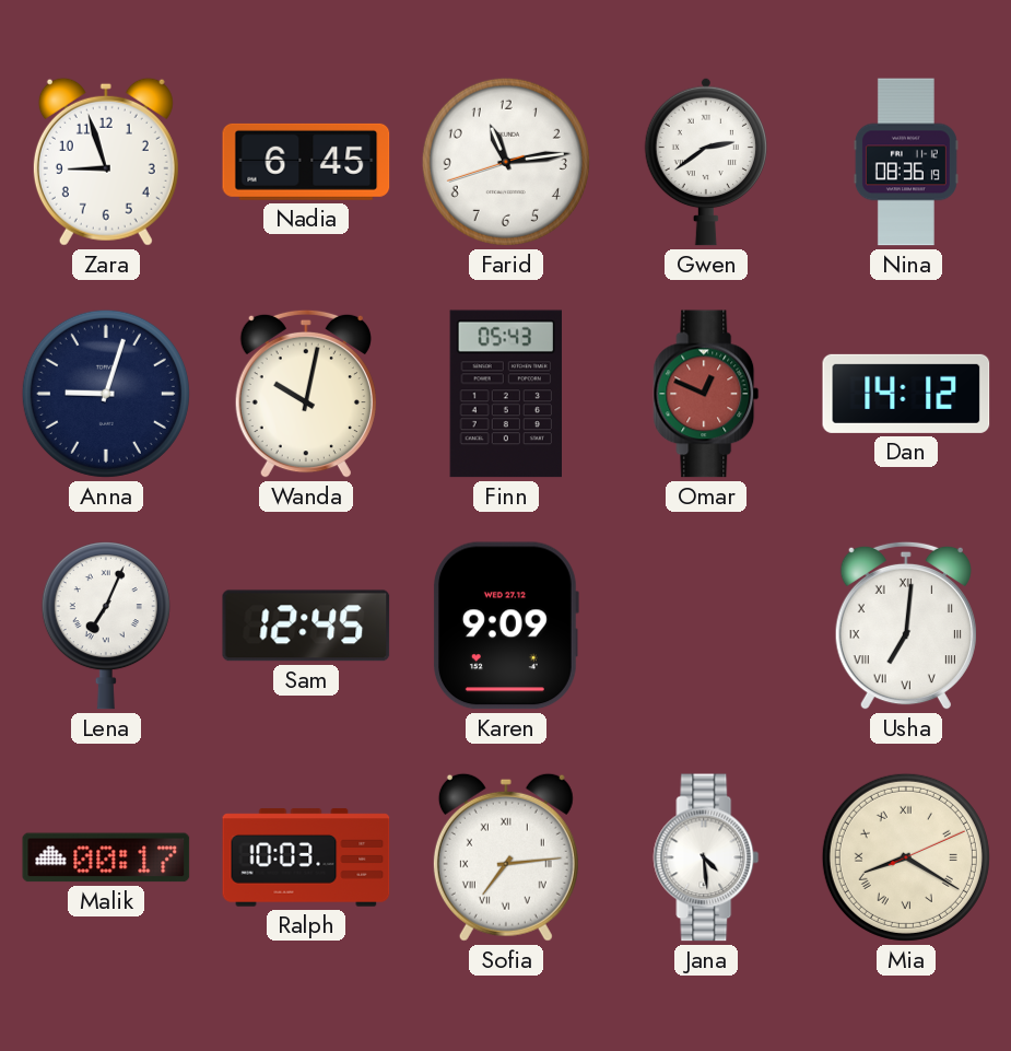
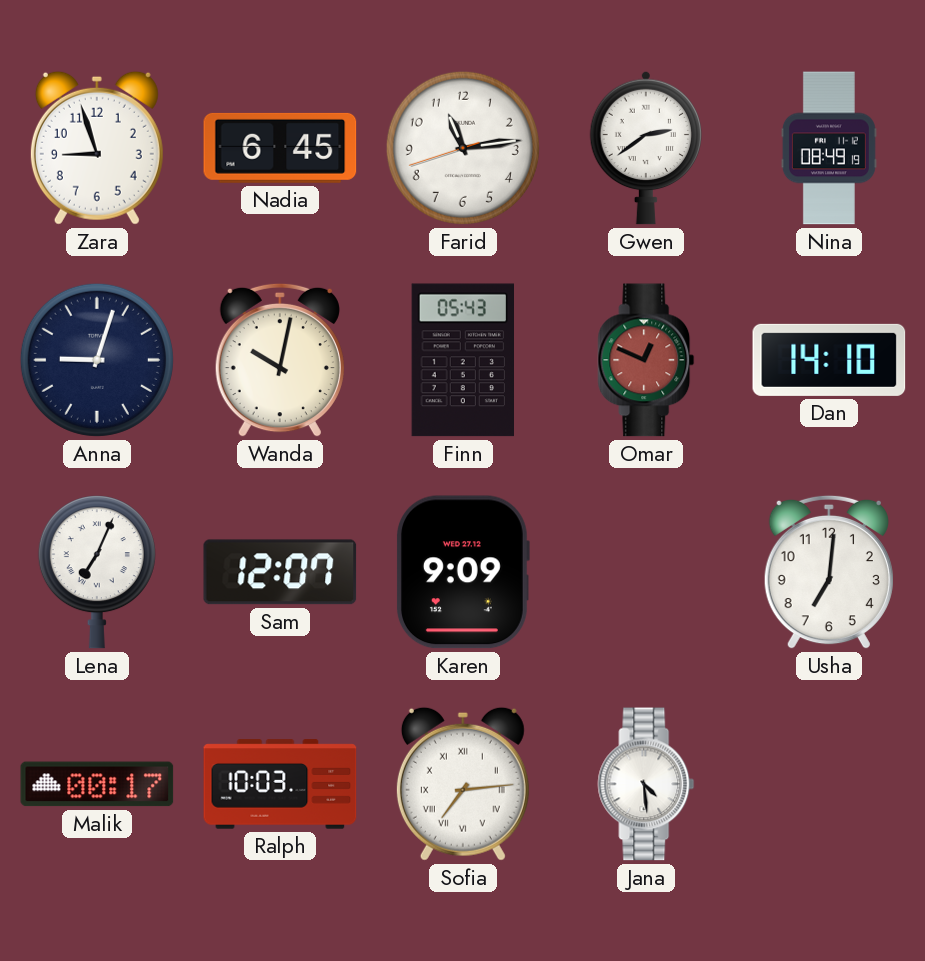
Nina: 08:36 -> 08:49
Dan: 14:12 -> 14:10
Sam: 12:45 -> 12:07
Usha numerals: Roman -> Arabic
Mia: 8:20 -> none
